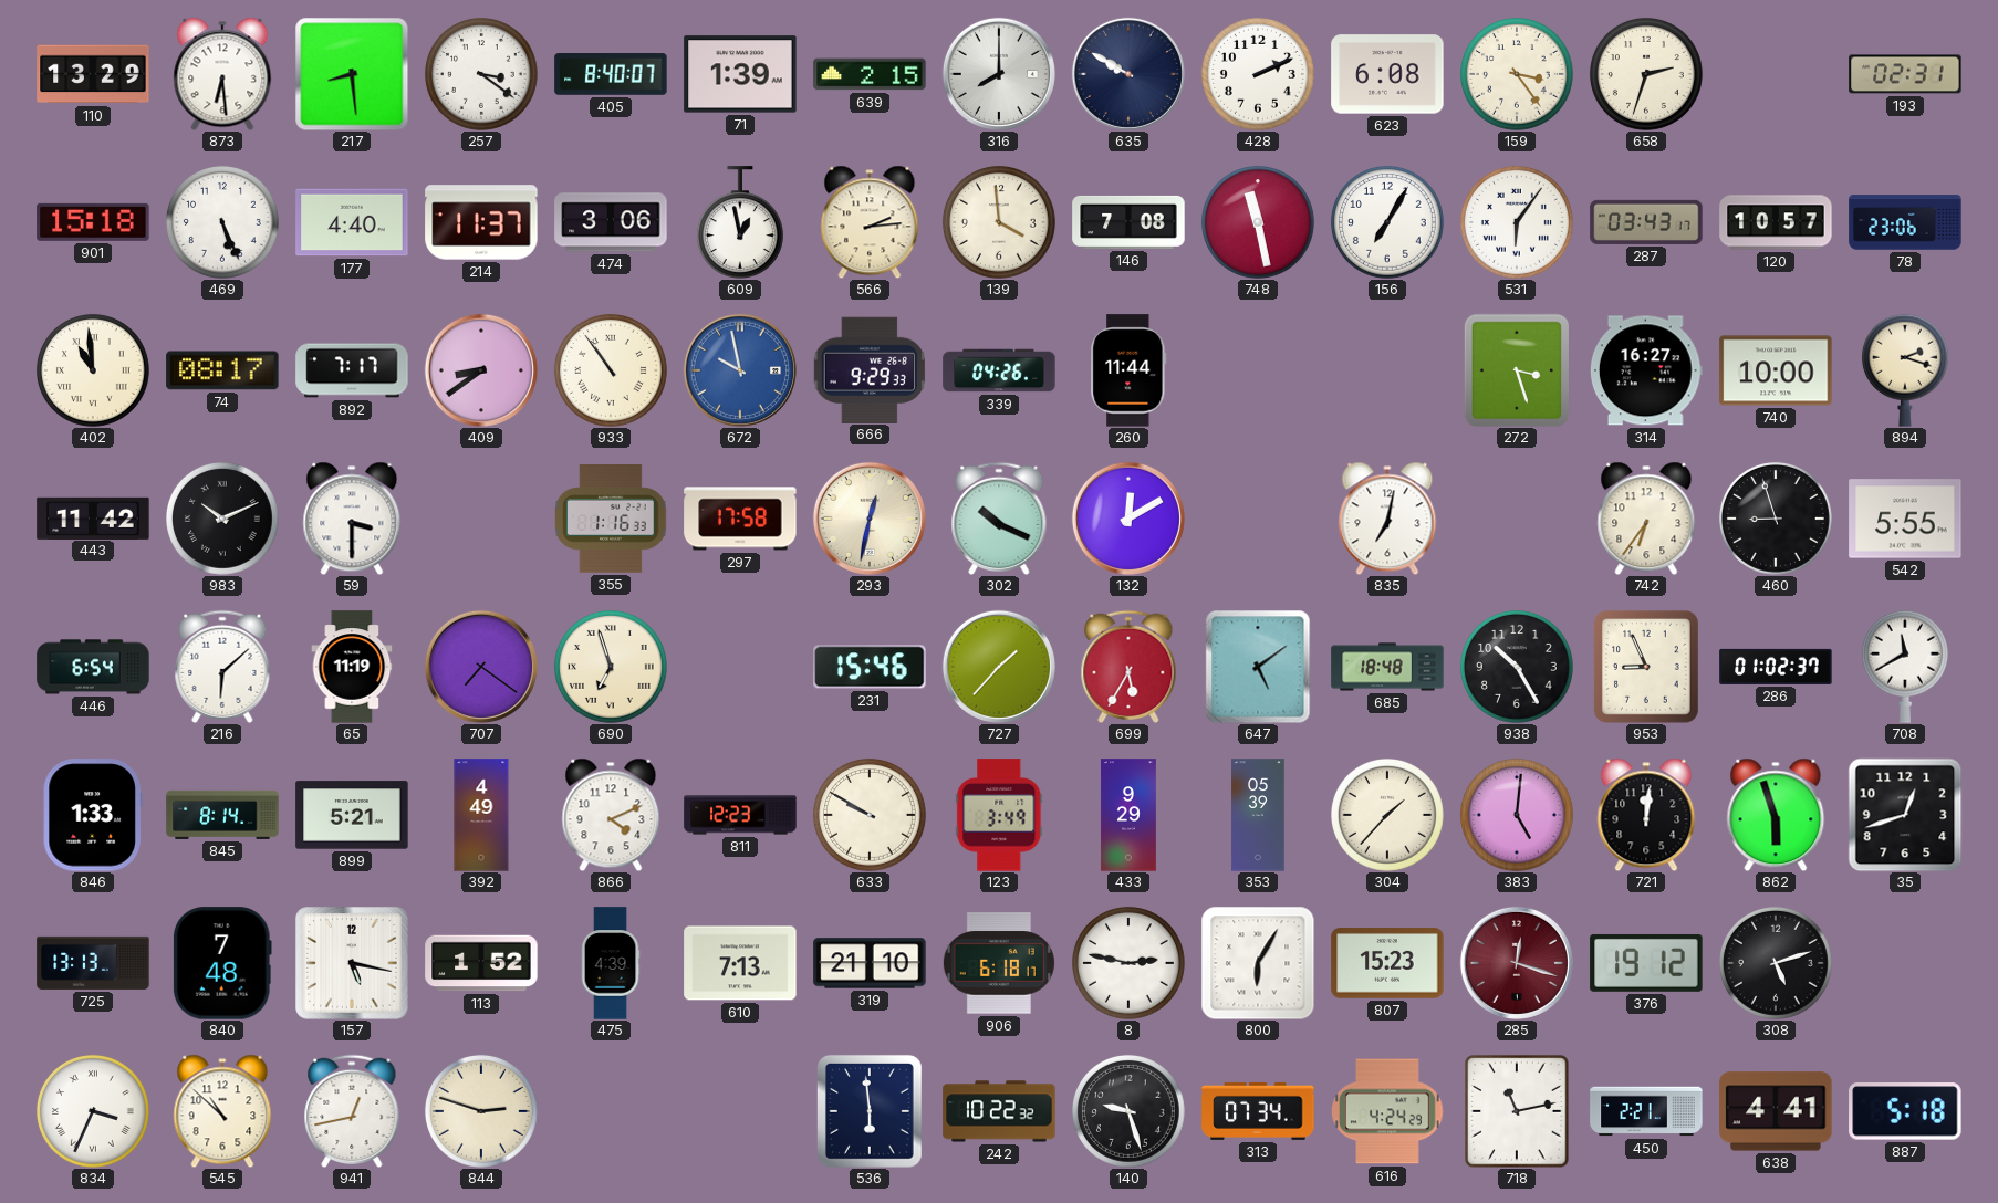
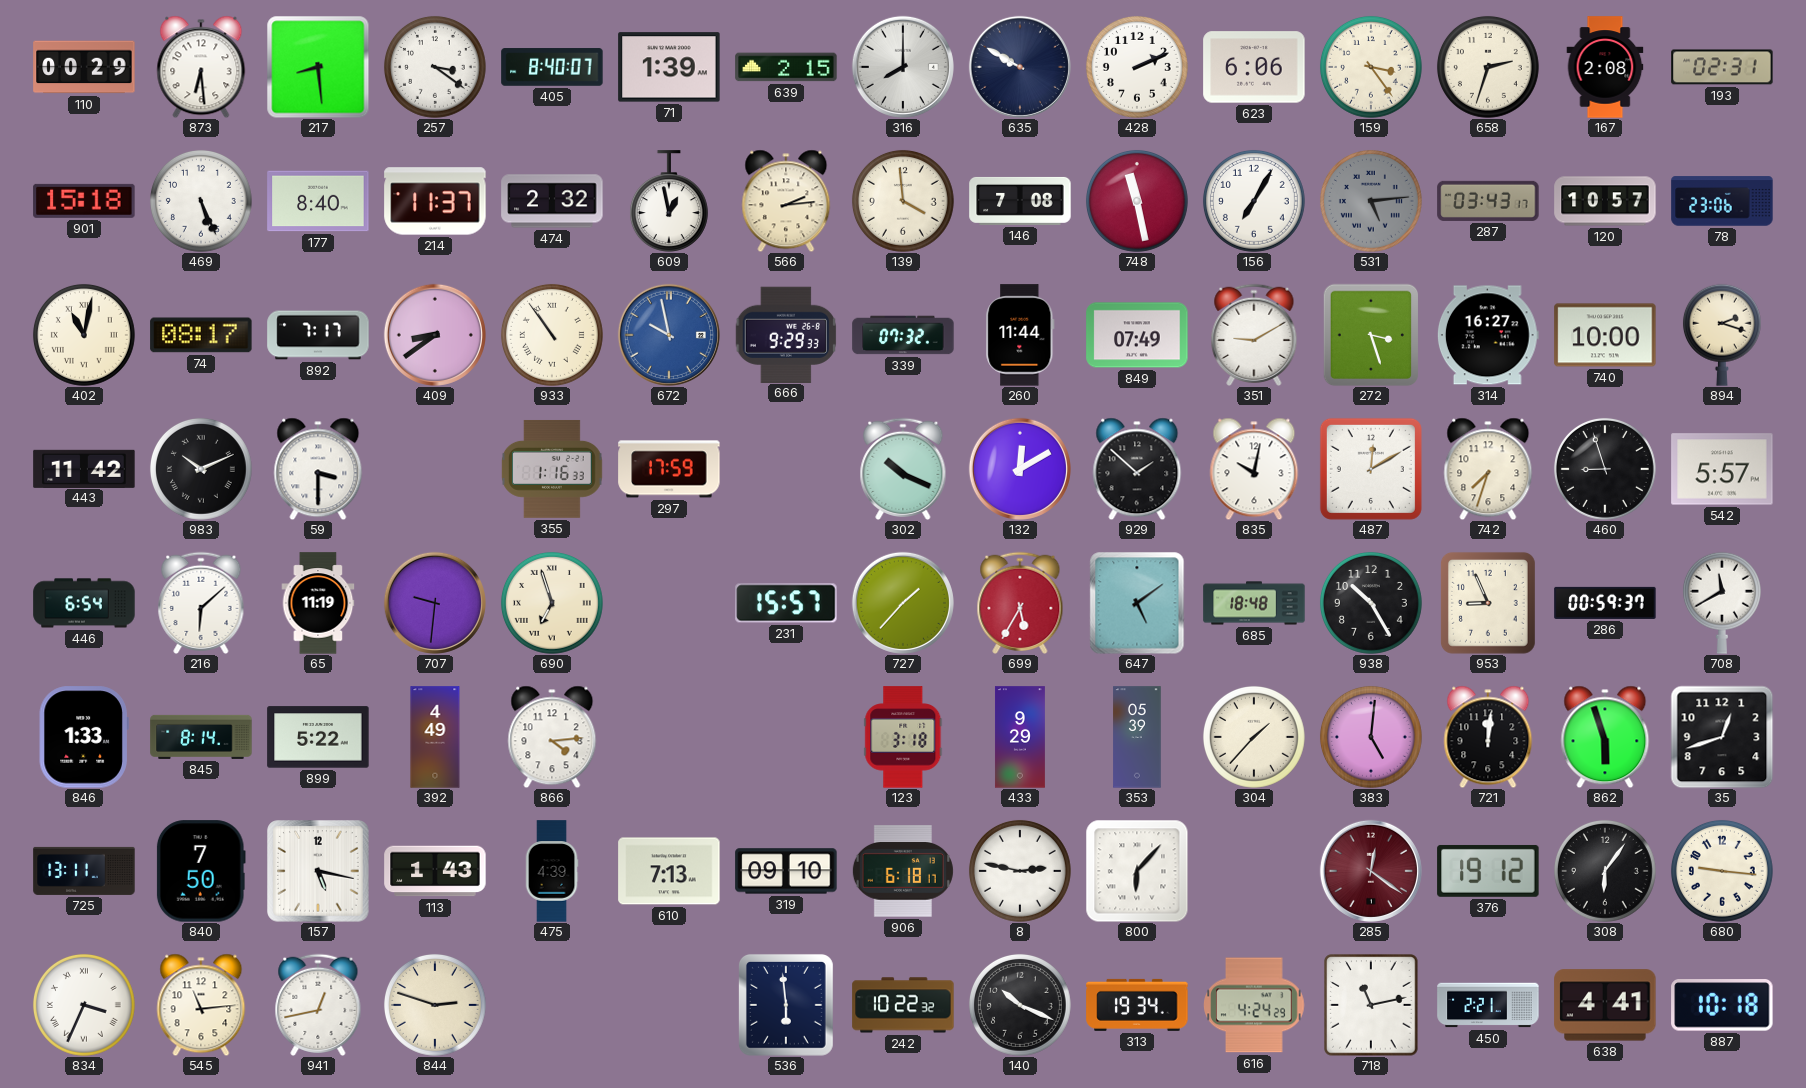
110: 13:29 -> 00:29
623: 6:08 -> 6:06
167: none -> 2:08
177: 4:40 -> 8:40
474: 3:06 -> 2:32
531: 6:06 -> 5:14
531 dial: white -> grey
402: 10:59 -> 11:02
339: 04:26 -> 07:32
849: none -> 07:49
351: none -> 9:10
297: 17:58 -> 17:59
293: 12:32 -> none
929: none -> 1:52
835: 7:02 -> 10:02
487: none -> 12:10
742: 6:36 -> 7:33
542: 5:55 -> 5:57
707: 7:21 -> 9:31
231: 15:46 -> 15:57
286: 01:02 -> 00:59
899: 5:21 -> 5:22
866: 4:11 -> 4:14
811: 12:23 -> none
633: 9:50 -> none
123: 3:49 -> 3:18
725: 13:13 -> 13:11
840: 7:48 -> 7:50
113: 1:52 -> 1:43
319: 21:10 -> 09:10
800: 6:05 -> 6:07
807: 15:23 -> none
285: 12:18 -> 12:21
308: 5:12 -> 6:06
680: none -> 9:16
545: 10:52 -> 11:14
140: 9:27 -> 10:19
313: 07:34 -> 19:34
887: 5:18 -> 10:18
